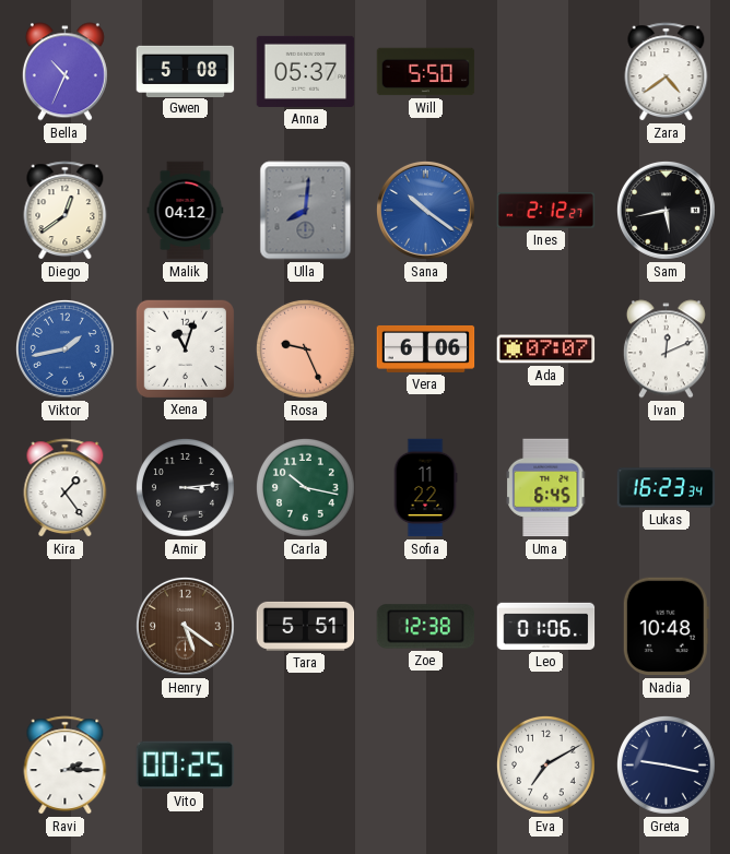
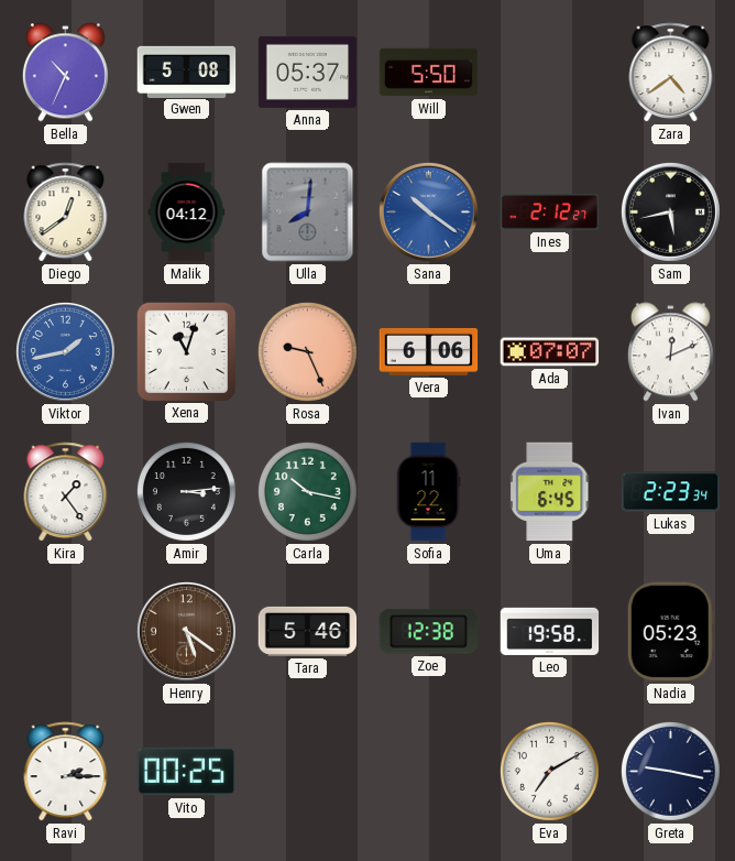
Lukas: 16:23 -> 2:23
Tara: 5:51 -> 5:46
Leo: 01:06 -> 19:58
Nadia: 10:48 -> 05:23
